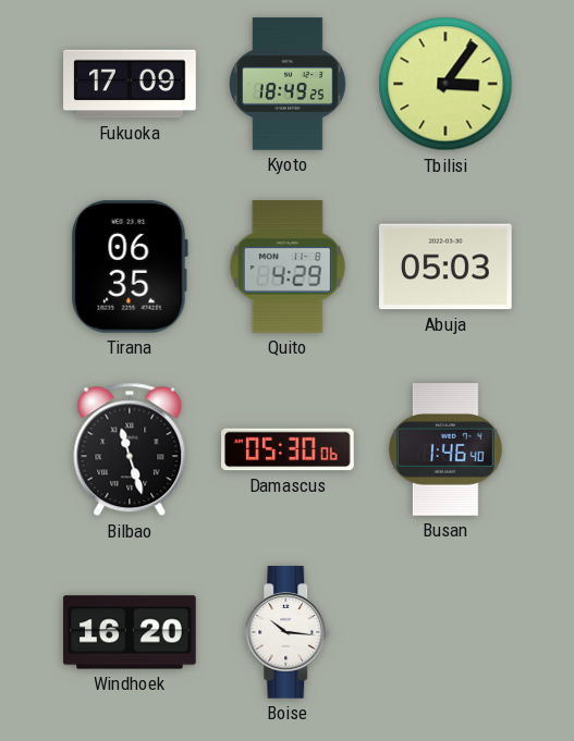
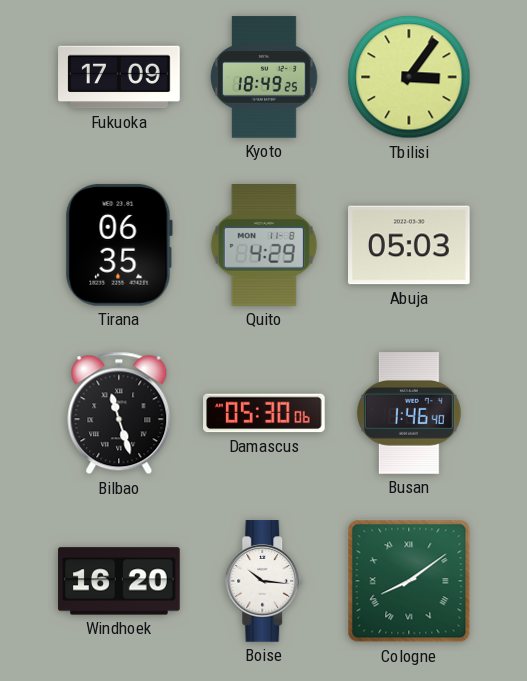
Cologne: none -> 8:09
